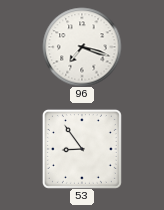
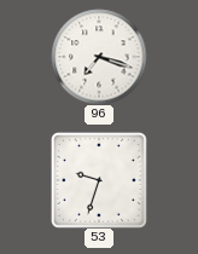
53: 8:54 -> 9:33
